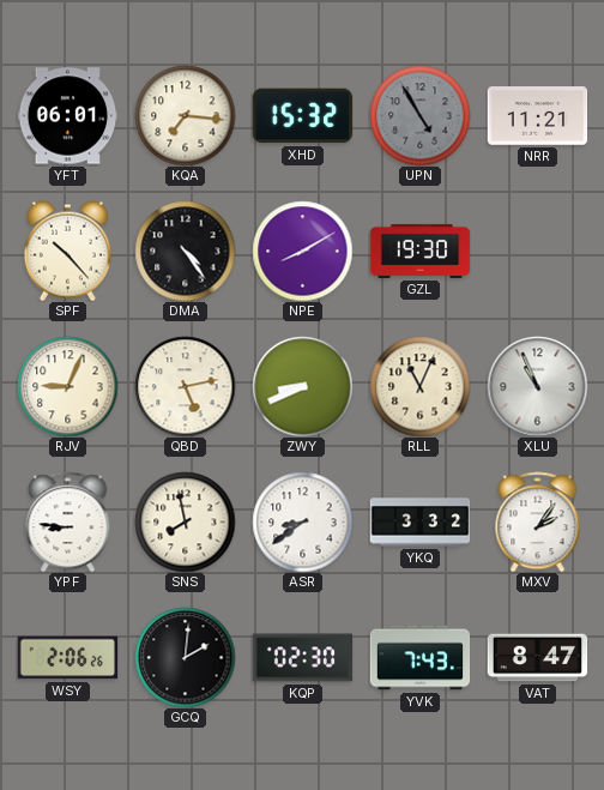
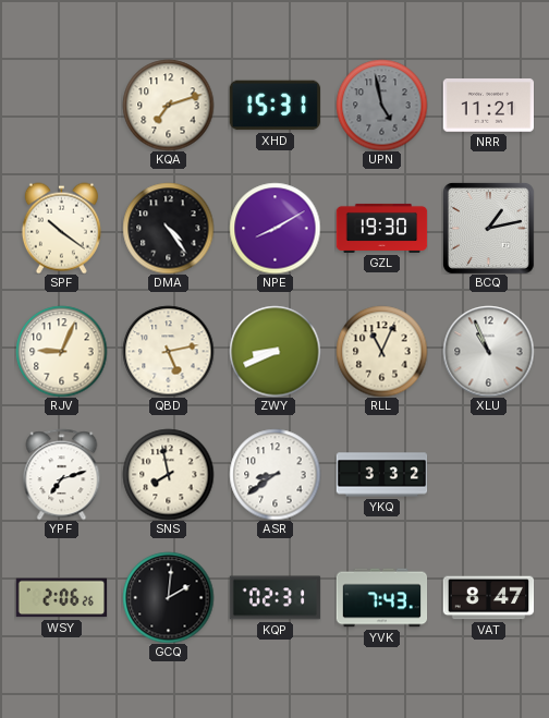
YFT: 06:01 -> none
KQA: 7:16 -> 7:12
XHD: 15:32 -> 15:31
UPN: 4:55 -> 4:58
SPF: 10:23 -> 10:21
BCQ: none -> 1:13
YPF: 8:46 -> 7:12
MXV: 2:06 -> none
KQP: 02:30 -> 02:31
